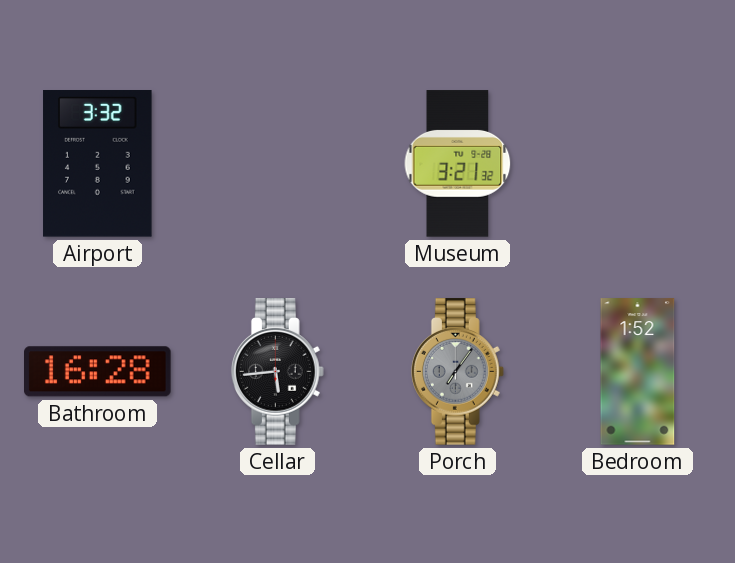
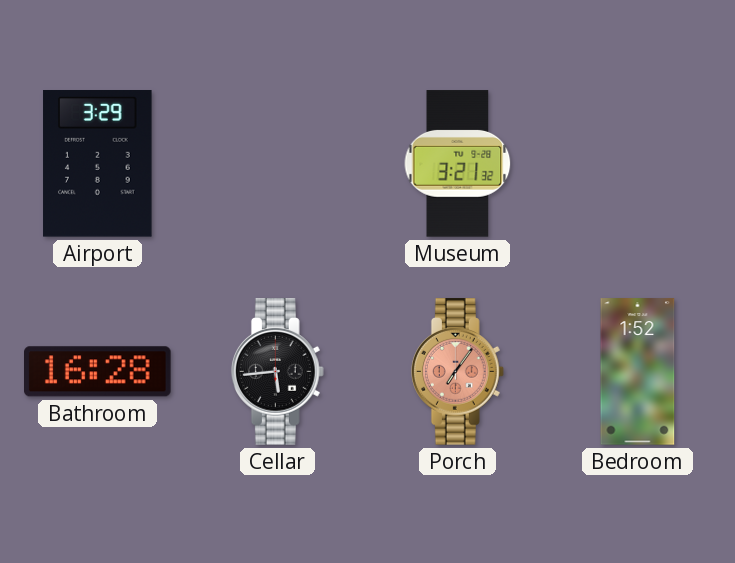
Airport: 3:32 -> 3:29
Porch dial: grey -> salmon
